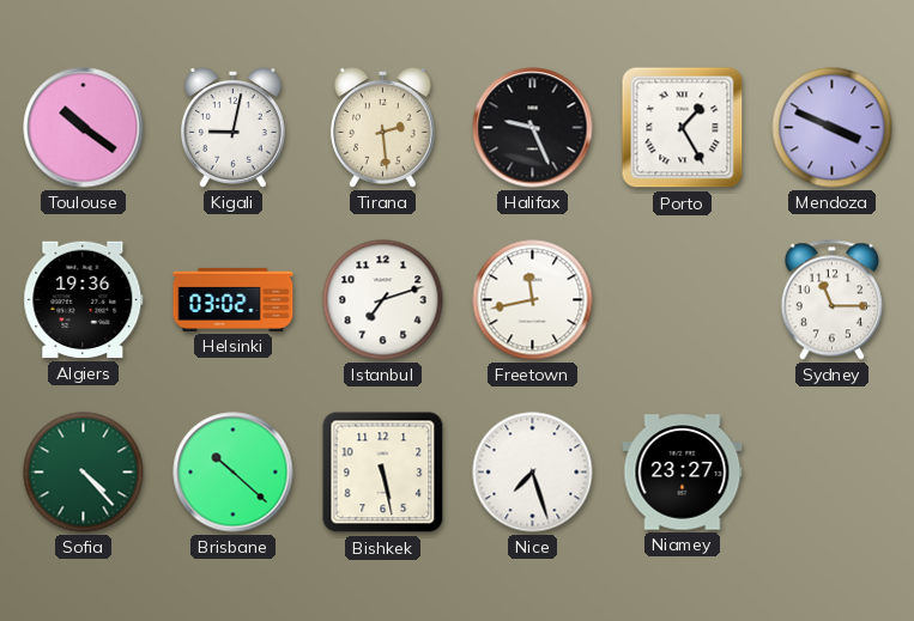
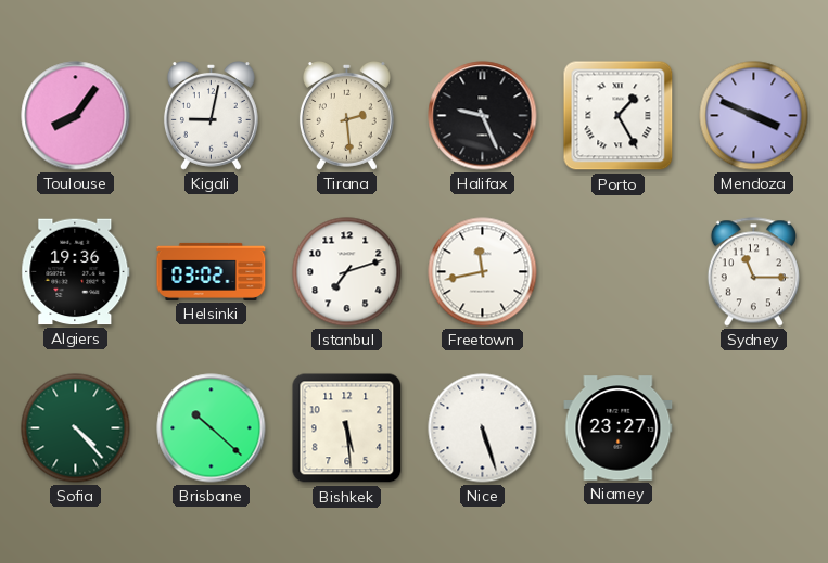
Toulouse: 10:21 -> 8:06
Bishkek: 5:28 -> 5:29
Nice: 7:27 -> 5:27
